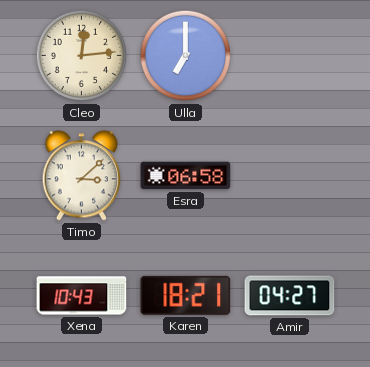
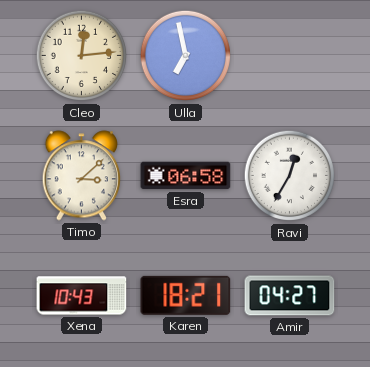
Ulla: 7:00 -> 6:58
Ravi: none -> 12:35
